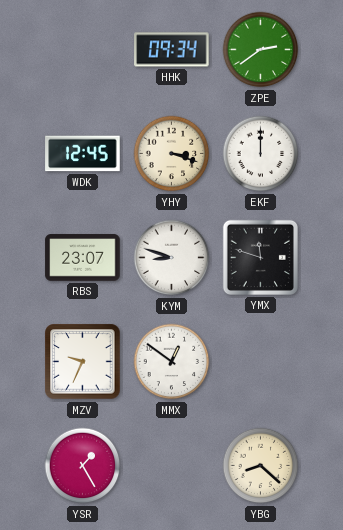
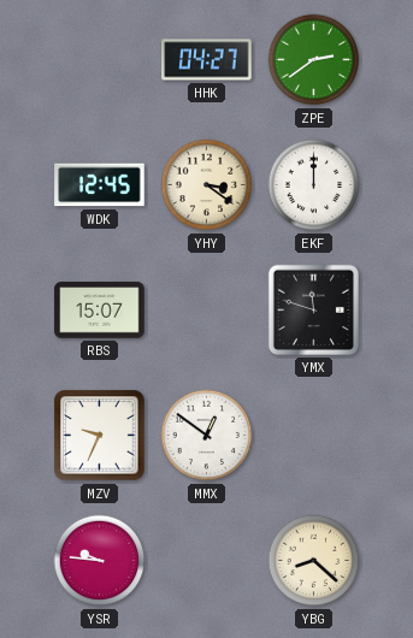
HHK: 09:34 -> 04:27
YHY: 3:18 -> 3:21
RBS: 23:07 -> 15:07
KYM: 8:48 -> none
YSR: 1:25 -> 9:46
